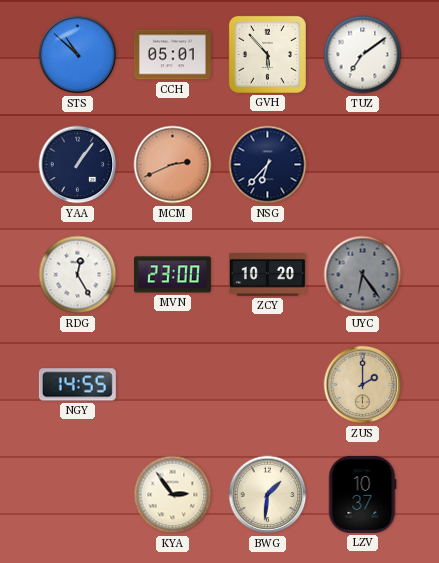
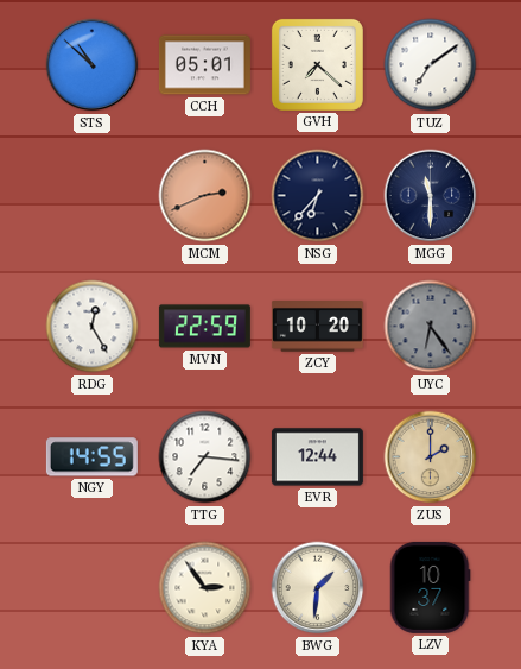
GVH: 5:53 -> 7:22
YAA: 1:06 -> none
MGG: none -> 11:30
MVN: 23:00 -> 22:59
TTG: none -> 7:16
EVR: none -> 12:44
